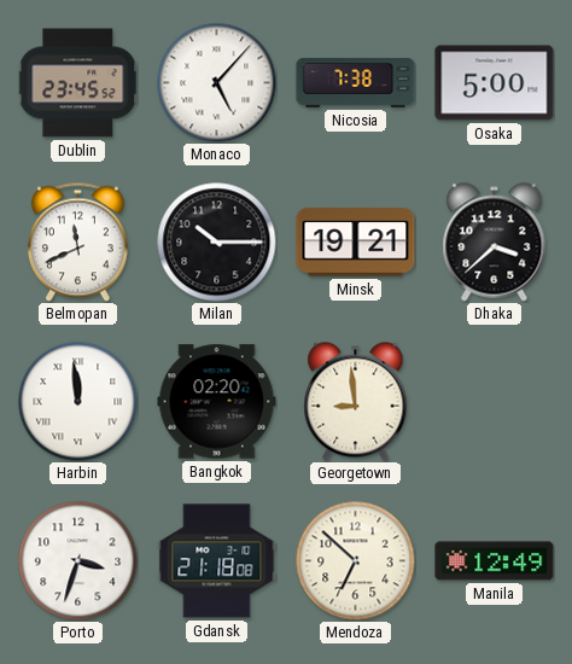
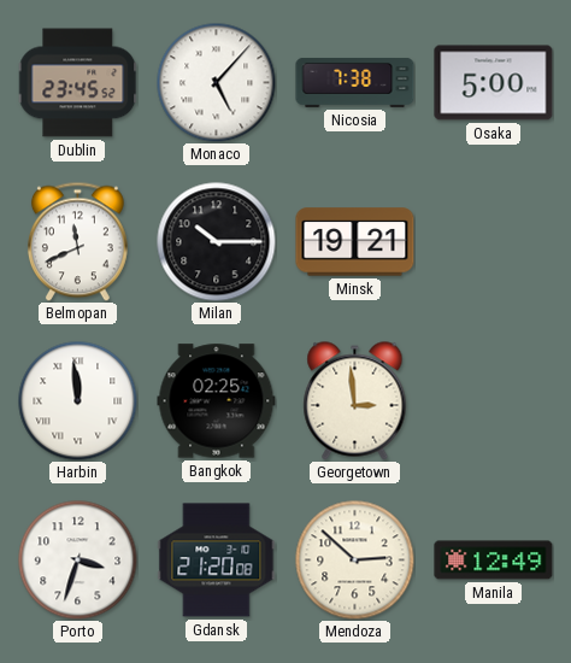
Dhaka: 3:38 -> none
Bangkok: 02:20 -> 02:25
Georgetown: 8:59 -> 2:59
Gdansk: 21:18 -> 21:20
Mendoza: 6:52 -> 2:52
